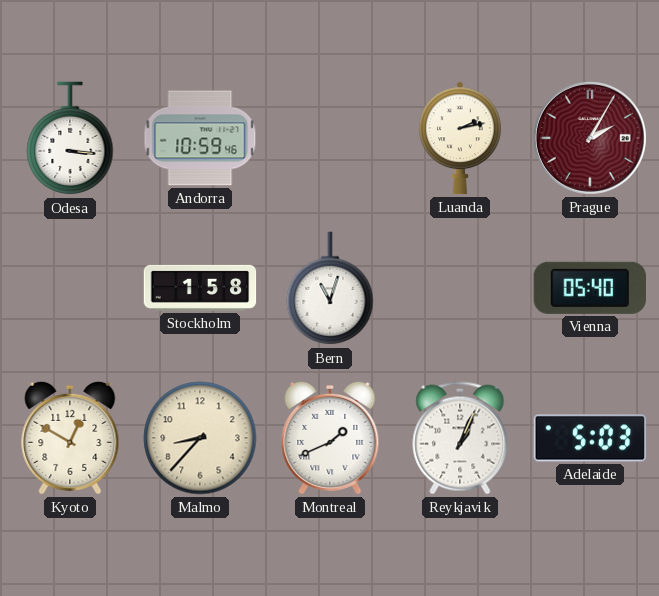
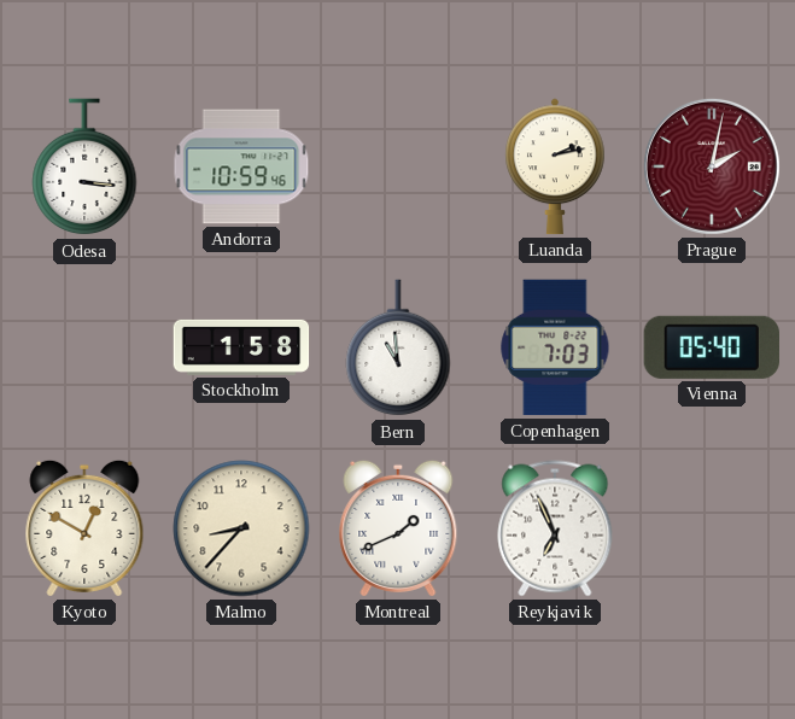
Prague: 2:05 -> 2:02
Bern: 11:03 -> 10:59
Copenhagen: none -> 7:03
Reykjavik: 1:04 -> 6:56
Adelaide: 5:03 -> none
